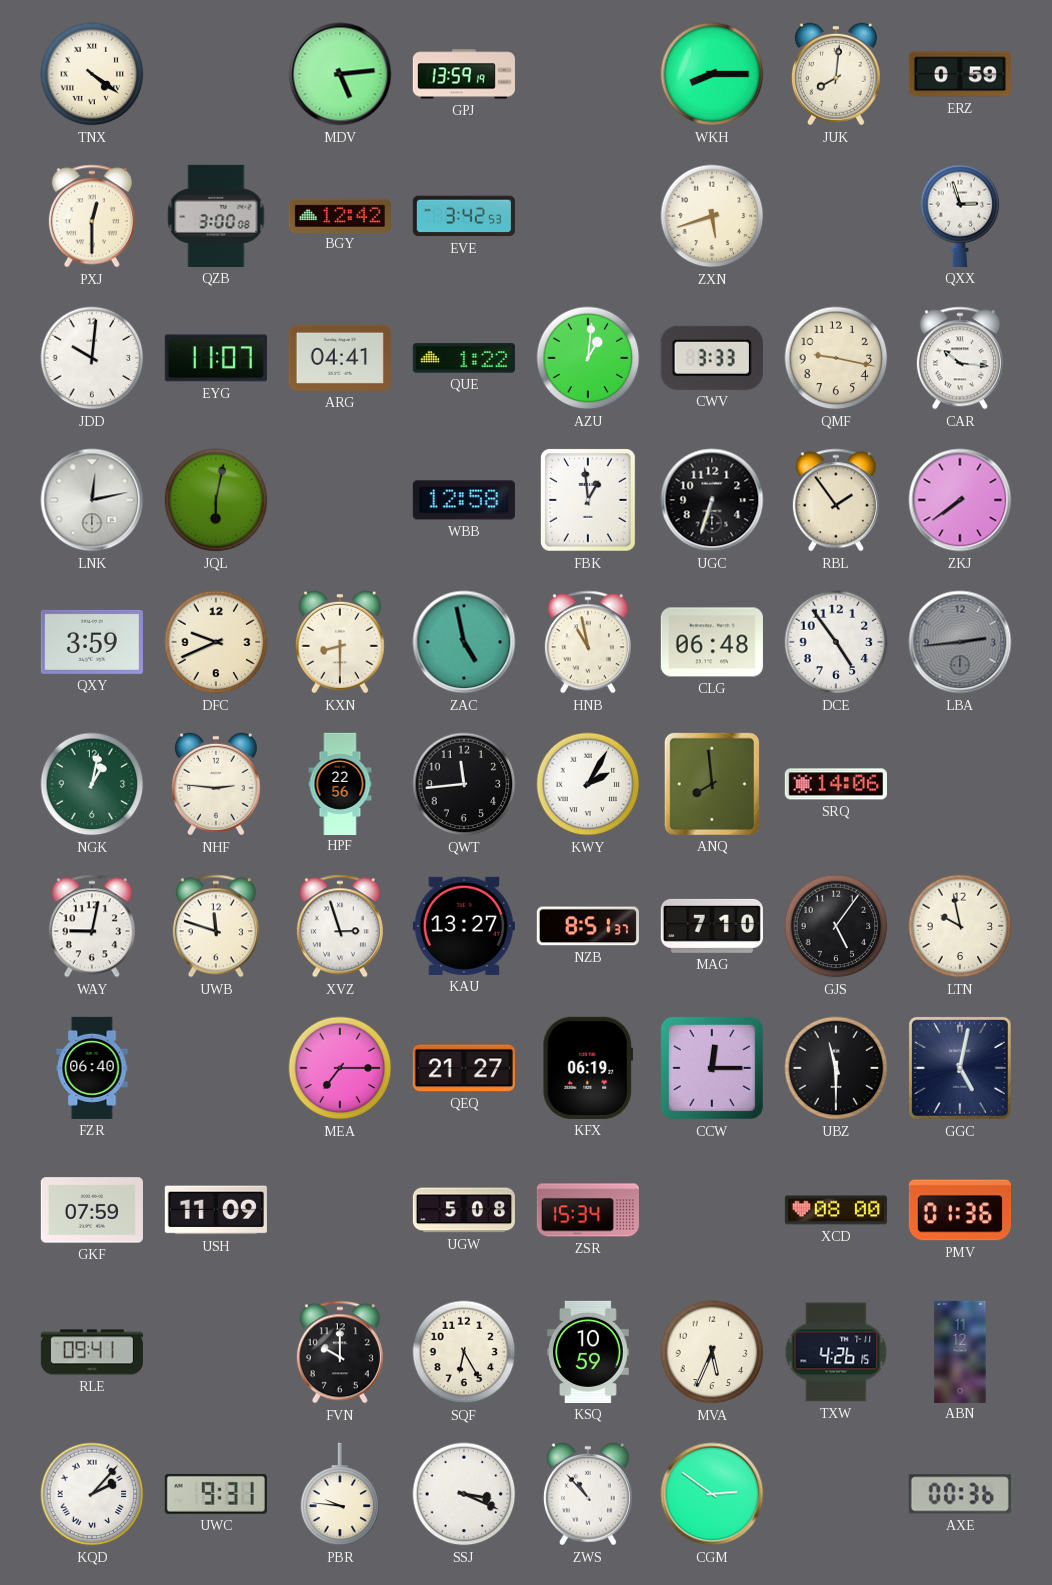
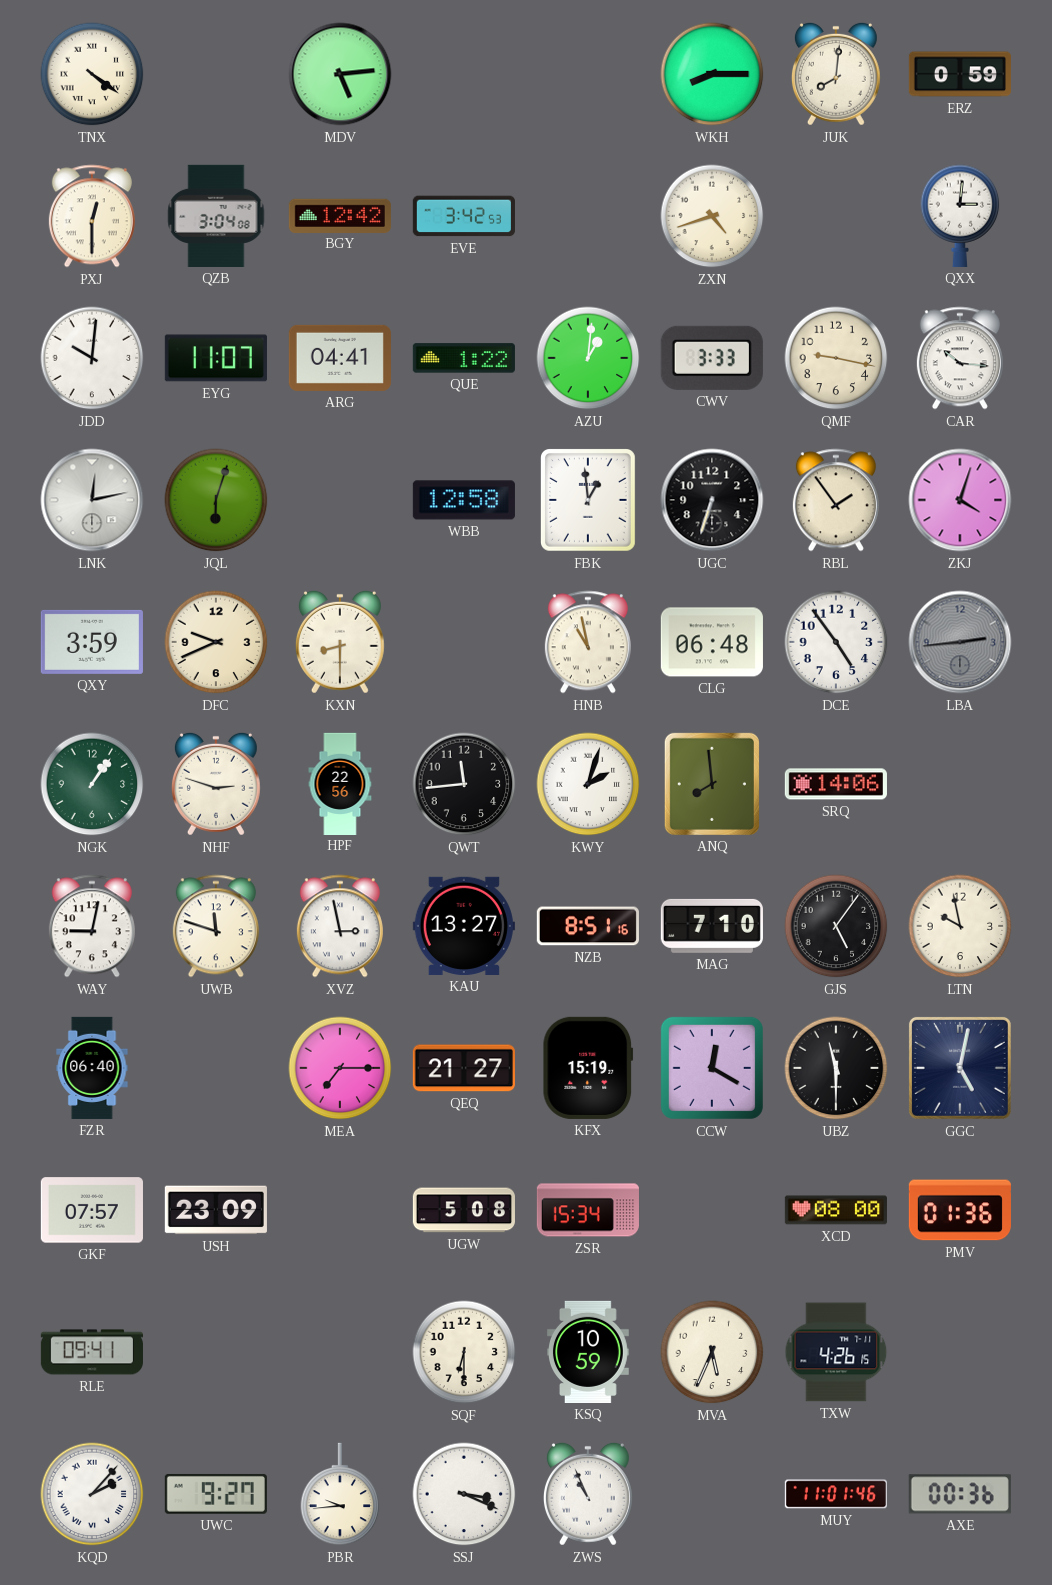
GPJ: 13:59 -> none
QZB: 3:00 -> 3:04
ZXN: 5:42 -> 4:42
QXX: 2:57 -> 3:01
JQL: 6:02 -> 6:03
ZKJ: 7:39 -> 4:03
ZAC: 4:58 -> none
NGK: 1:02 -> 1:06
NHF: 2:46 -> 2:48
KWY: 2:05 -> 2:03
XVZ: 2:57 -> 2:58
NZB: 8:51:37 -> 8:51:16
KFX: 06:19 -> 15:19
CCW: 12:15 -> 12:20
GKF: 07:59 -> 07:57
USH: 11:09 -> 23:09
FVN: 10:00 -> none
SQF: 6:25 -> 6:30
ABN: 11:12 -> none
UWC: 9:31 -> 9:27
PBR: 9:46 -> 9:44
ZWS: 10:53 -> 10:56
CGM: 2:51 -> none
MUY: none -> 11:01
